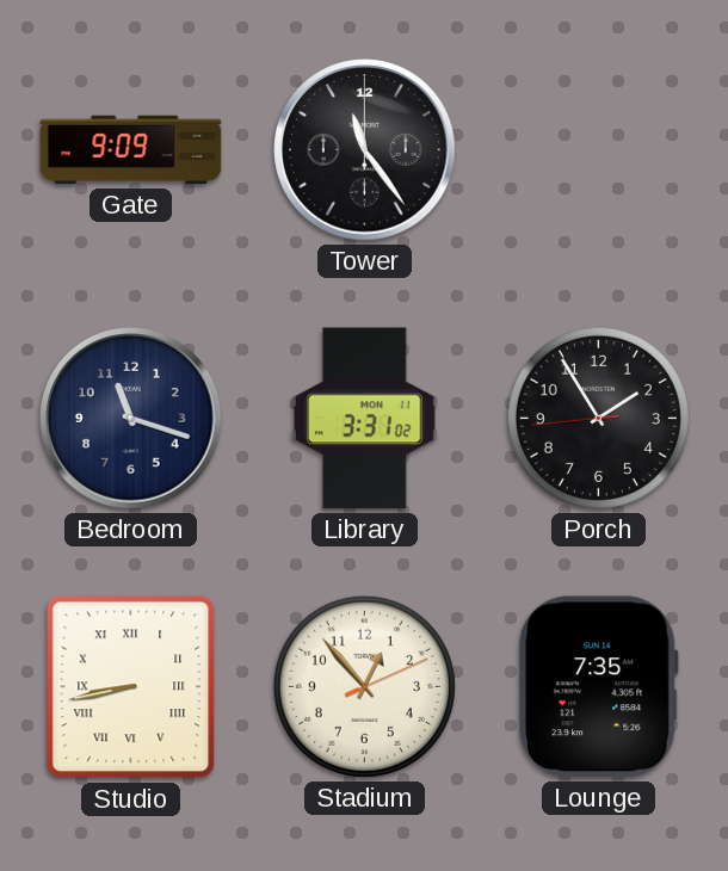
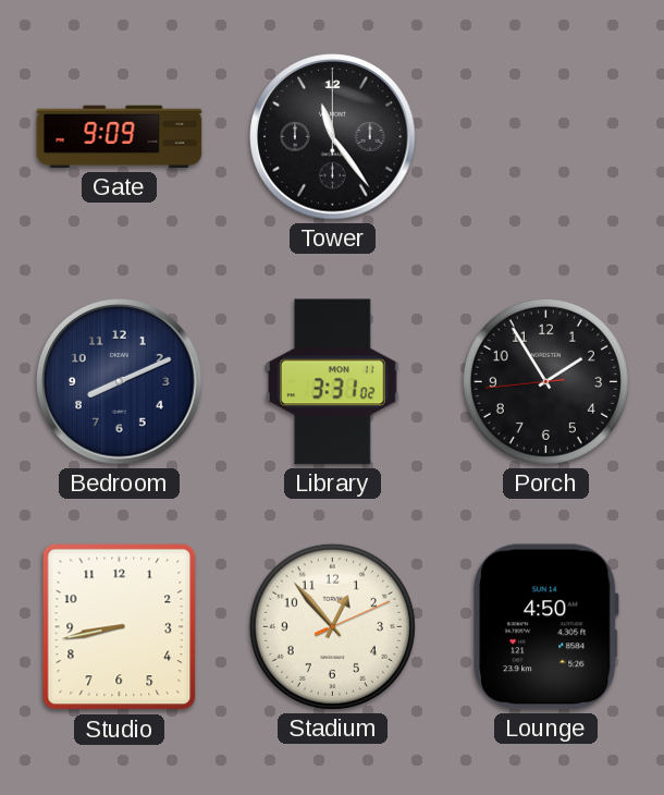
Bedroom: 11:18 -> 8:11
Studio numerals: Roman -> Arabic
Lounge: 7:35 -> 4:50
